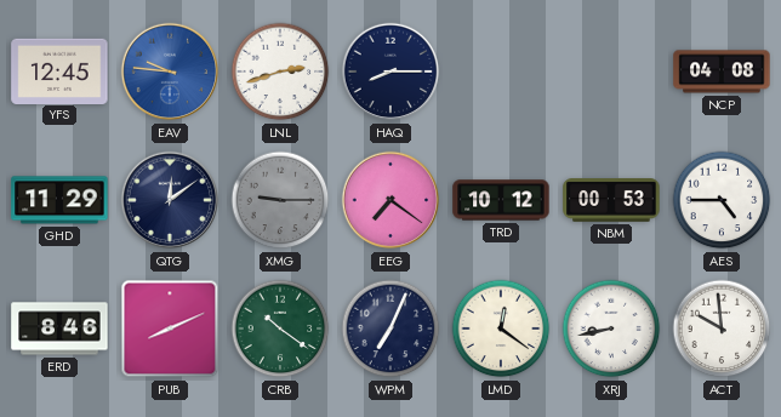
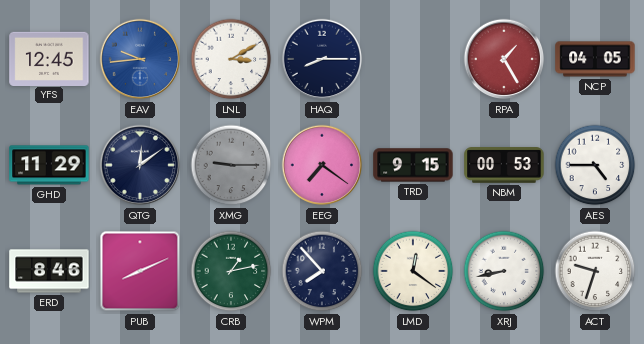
EAV: 9:46 -> 9:44
LNL: 2:42 -> 3:10
RPA: none -> 1:25
NCP: 04:08 -> 04:05
TRD: 10:12 -> 9:15
CRB: 10:21 -> 1:13
WPM: 7:04 -> 7:53
ACT: 9:59 -> 9:33
